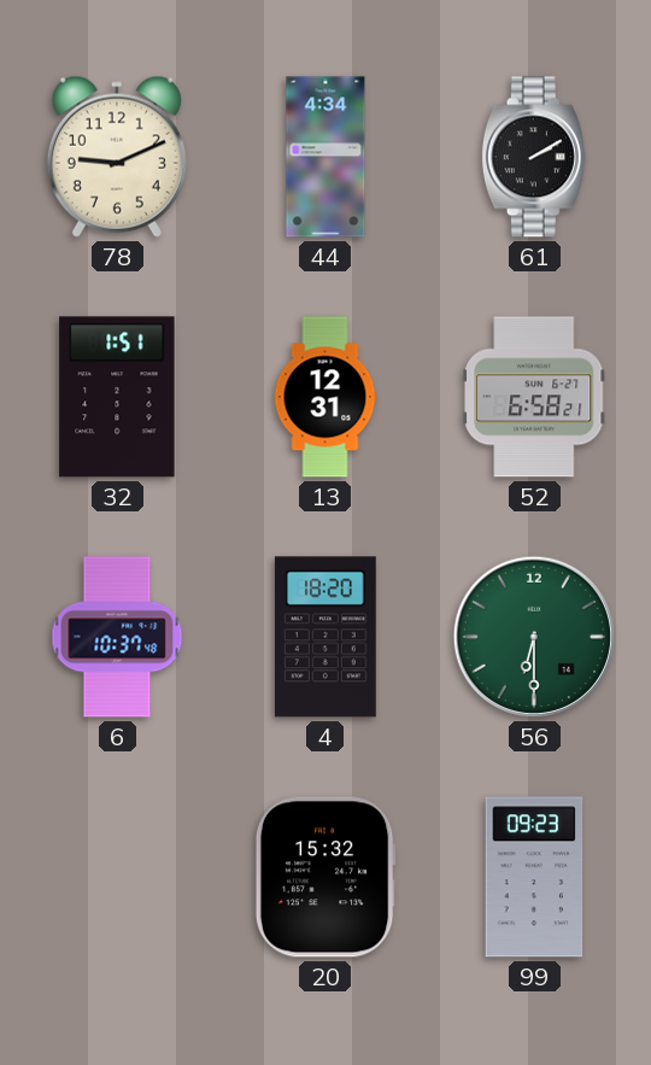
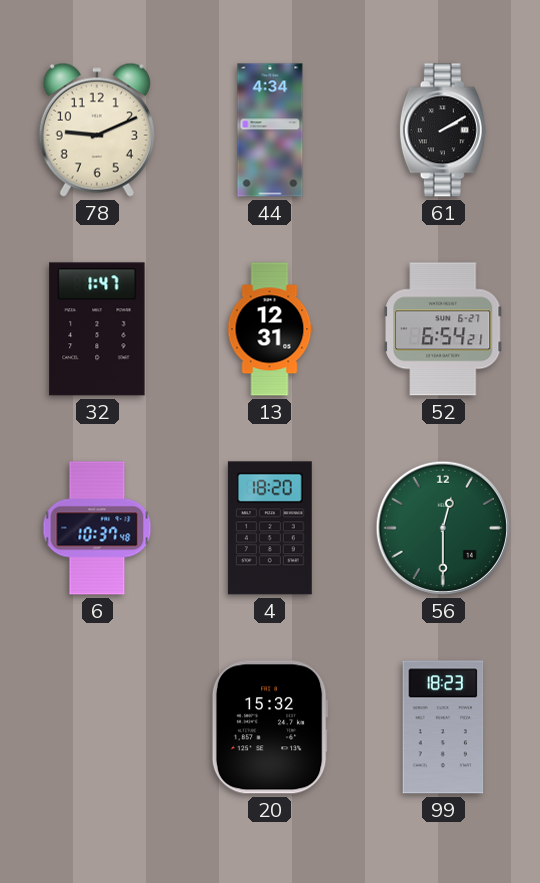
32: 1:51 -> 1:47
52: 6:58 -> 6:54
56: 6:30 -> 12:30
99: 09:23 -> 18:23
